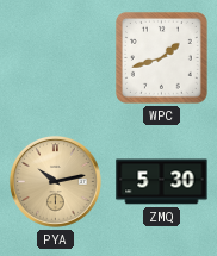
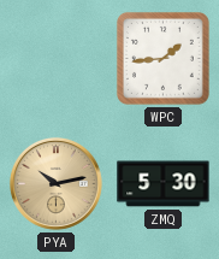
WPC: 1:42 -> 1:44
